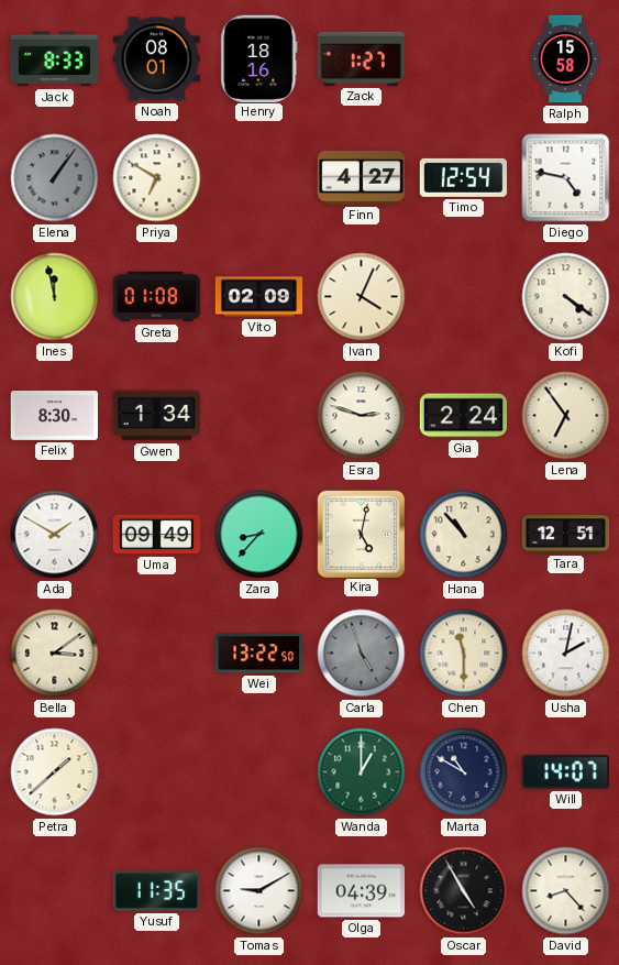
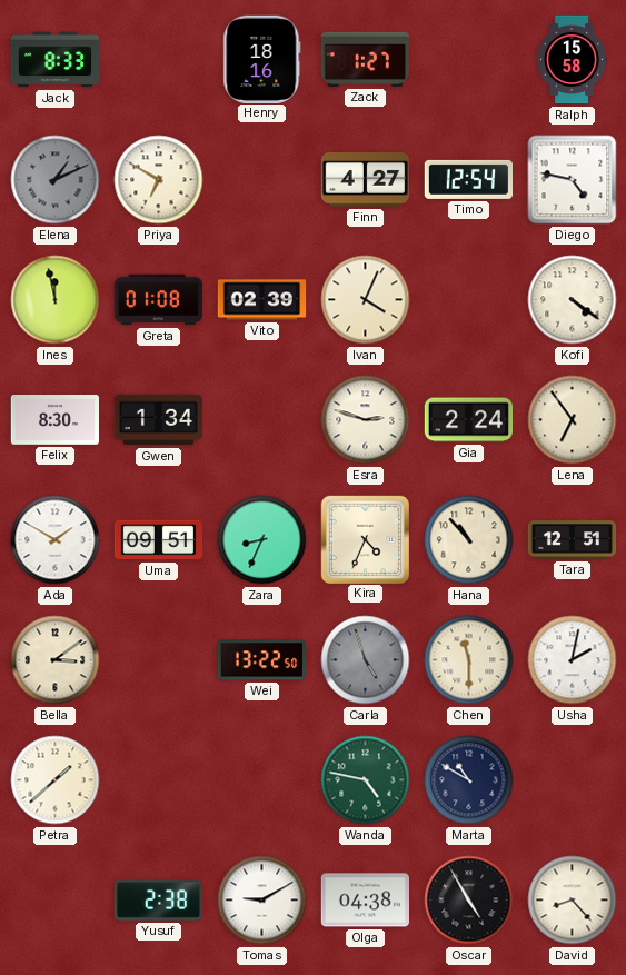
Noah: 08:01 -> none
Elena: 1:06 -> 1:11
Vito: 02:09 -> 02:39
Uma: 09:49 -> 09:51
Zara: 8:37 -> 8:34
Kira: 5:02 -> 4:34
Wanda: 1:00 -> 4:47
Will: 14:07 -> none
Yusuf: 11:35 -> 2:38
Olga: 04:39 -> 04:38
